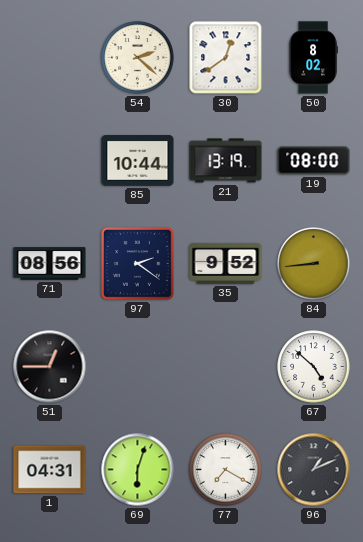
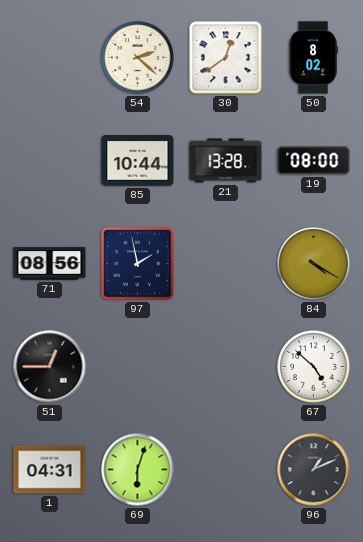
21: 13:19 -> 13:28
97: 2:21 -> 1:58
35: 9:52 -> none
84: 8:44 -> 4:20
77: 7:20 -> none
